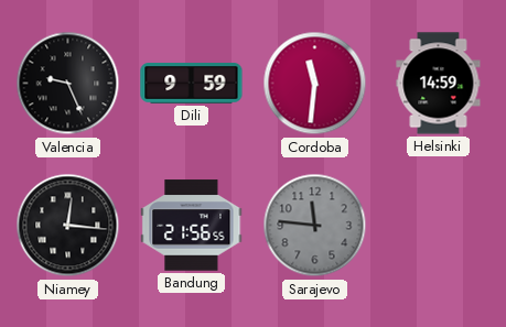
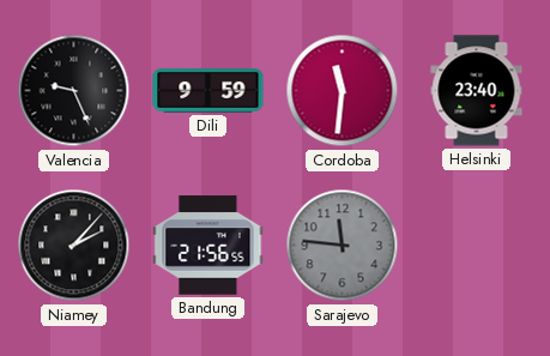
Helsinki: 14:59 -> 23:40
Niamey: 12:16 -> 2:07
